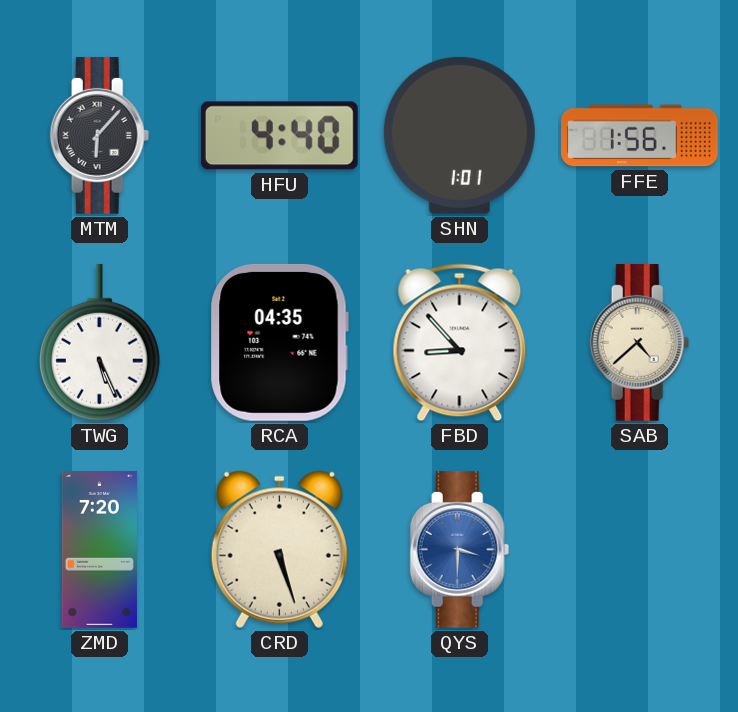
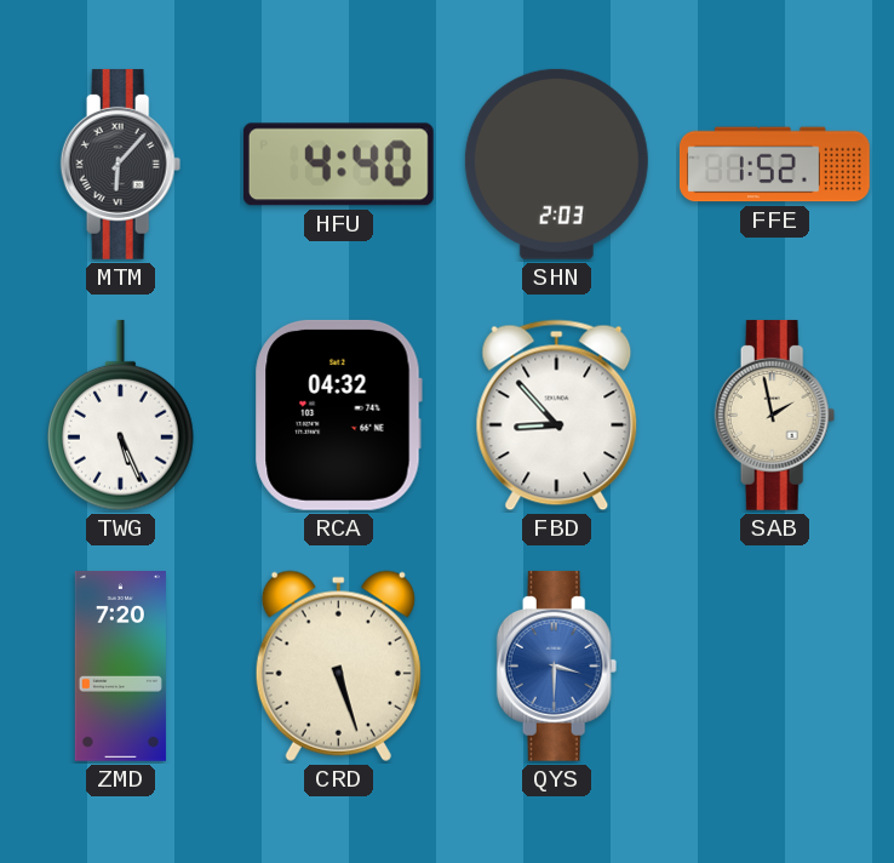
SHN: 1:01 -> 2:03
FFE: 1:56 -> 1:52
RCA: 04:35 -> 04:32
SAB: 4:38 -> 1:58
